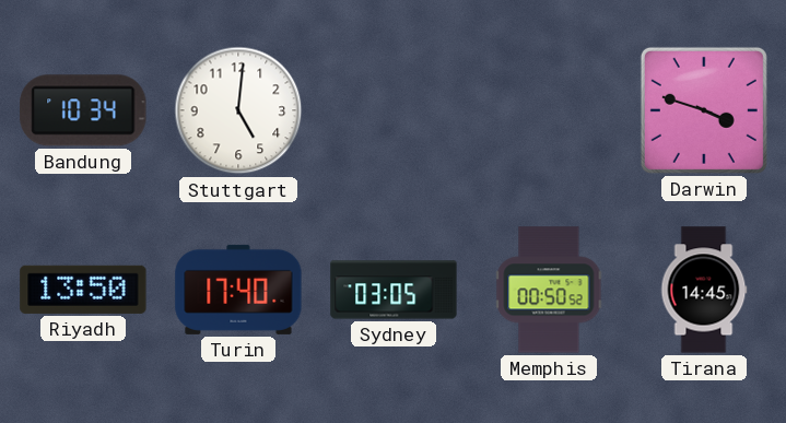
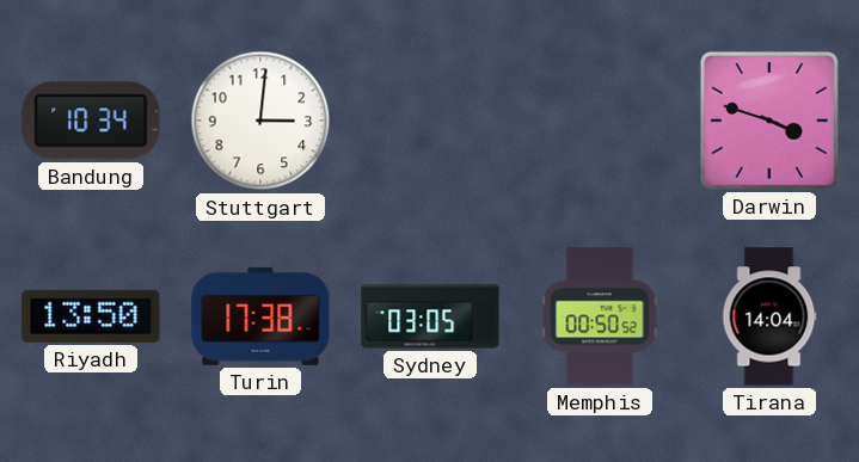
Stuttgart: 5:01 -> 3:01
Turin: 17:40 -> 17:38
Tirana: 14:45 -> 14:04
